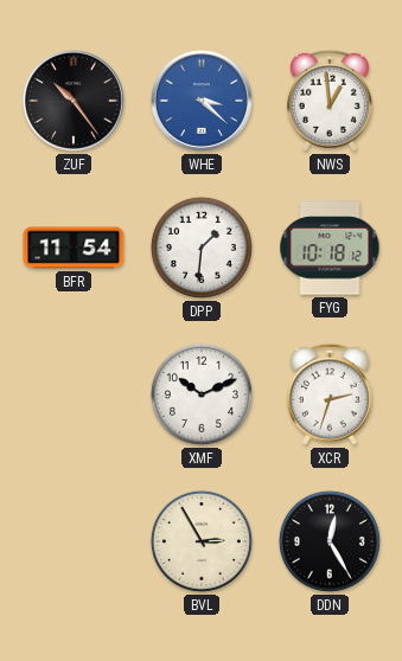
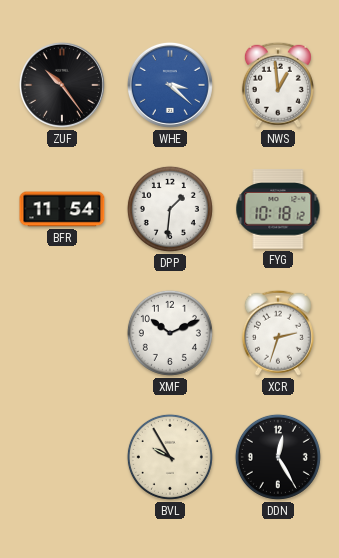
BVL: 2:55 -> 9:55
